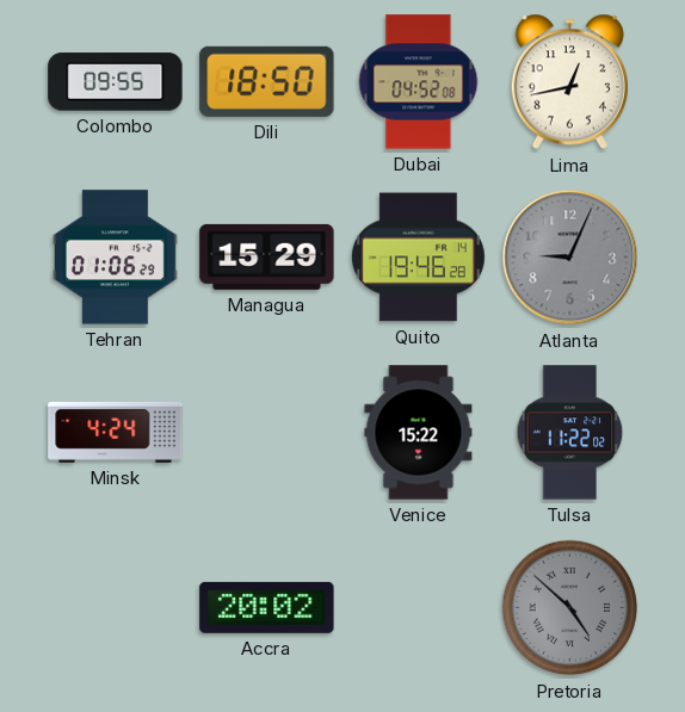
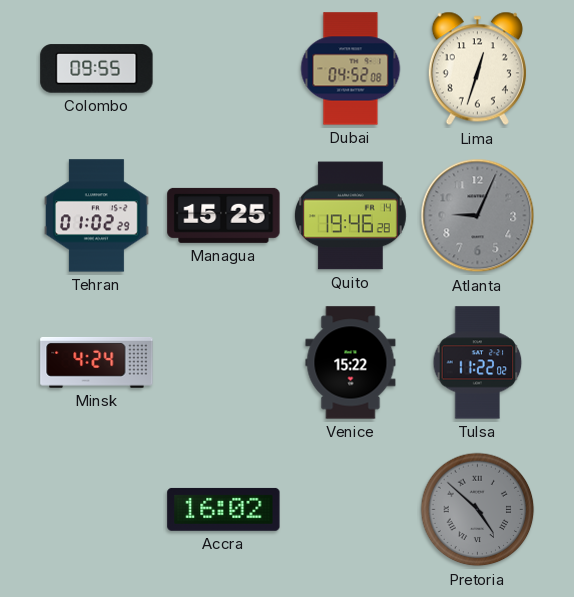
Dili: 18:50 -> none
Lima: 12:43 -> 12:33
Tehran: 01:06 -> 01:02
Managua: 15:29 -> 15:25
Accra: 20:02 -> 16:02
